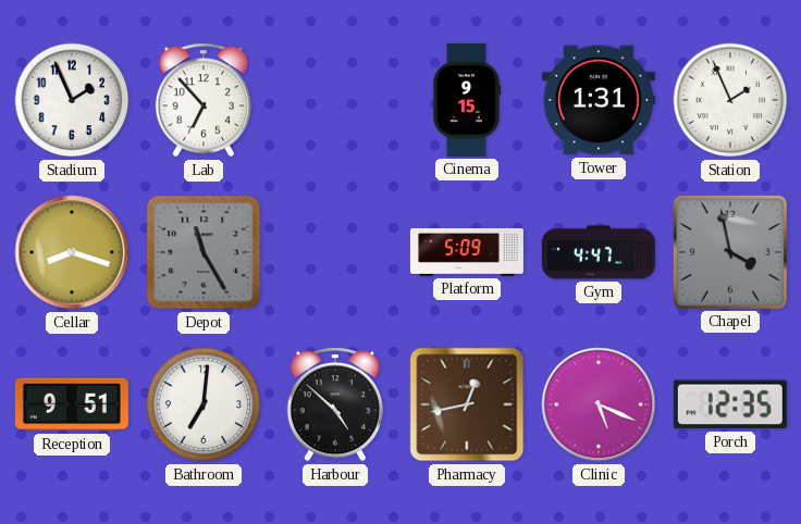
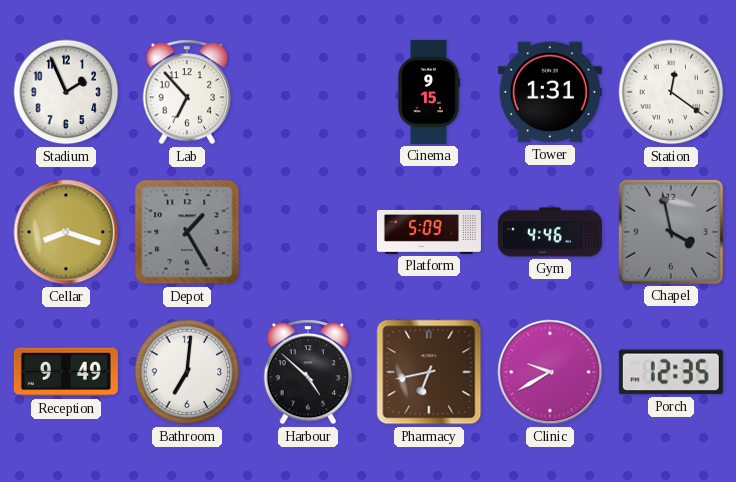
Station: 1:56 -> 12:21
Depot: 11:25 -> 1:25
Gym: 4:47 -> 4:46
Reception: 9:51 -> 9:49
Pharmacy: 12:43 -> 6:43
Clinic: 5:19 -> 9:40
